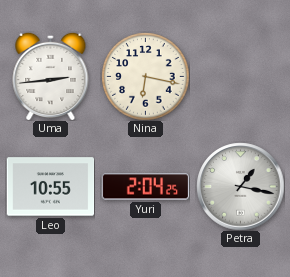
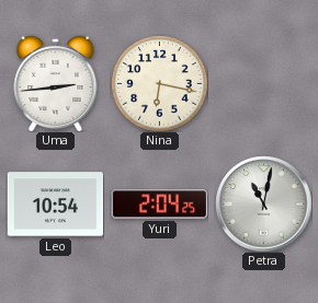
Leo: 10:55 -> 10:54
Petra: 1:17 -> 11:02
